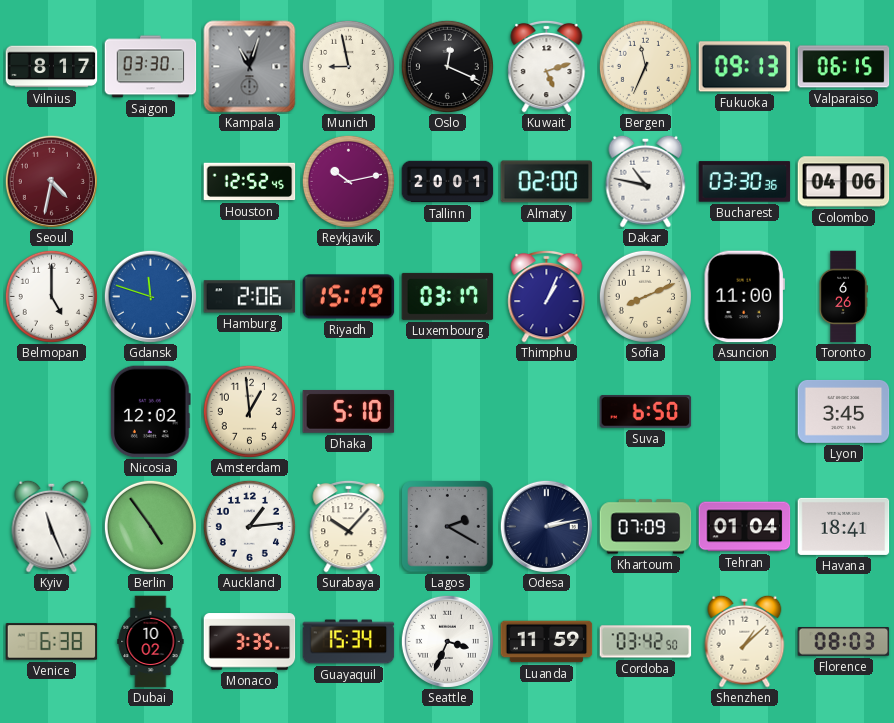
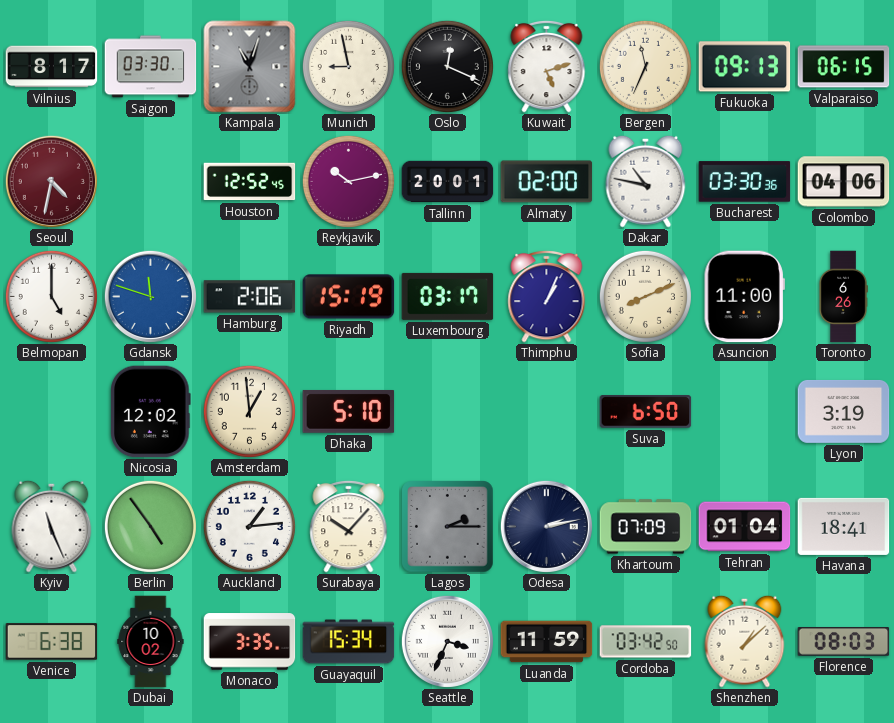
Lyon: 3:45 -> 3:19
Lagos: 2:20 -> 2:15
